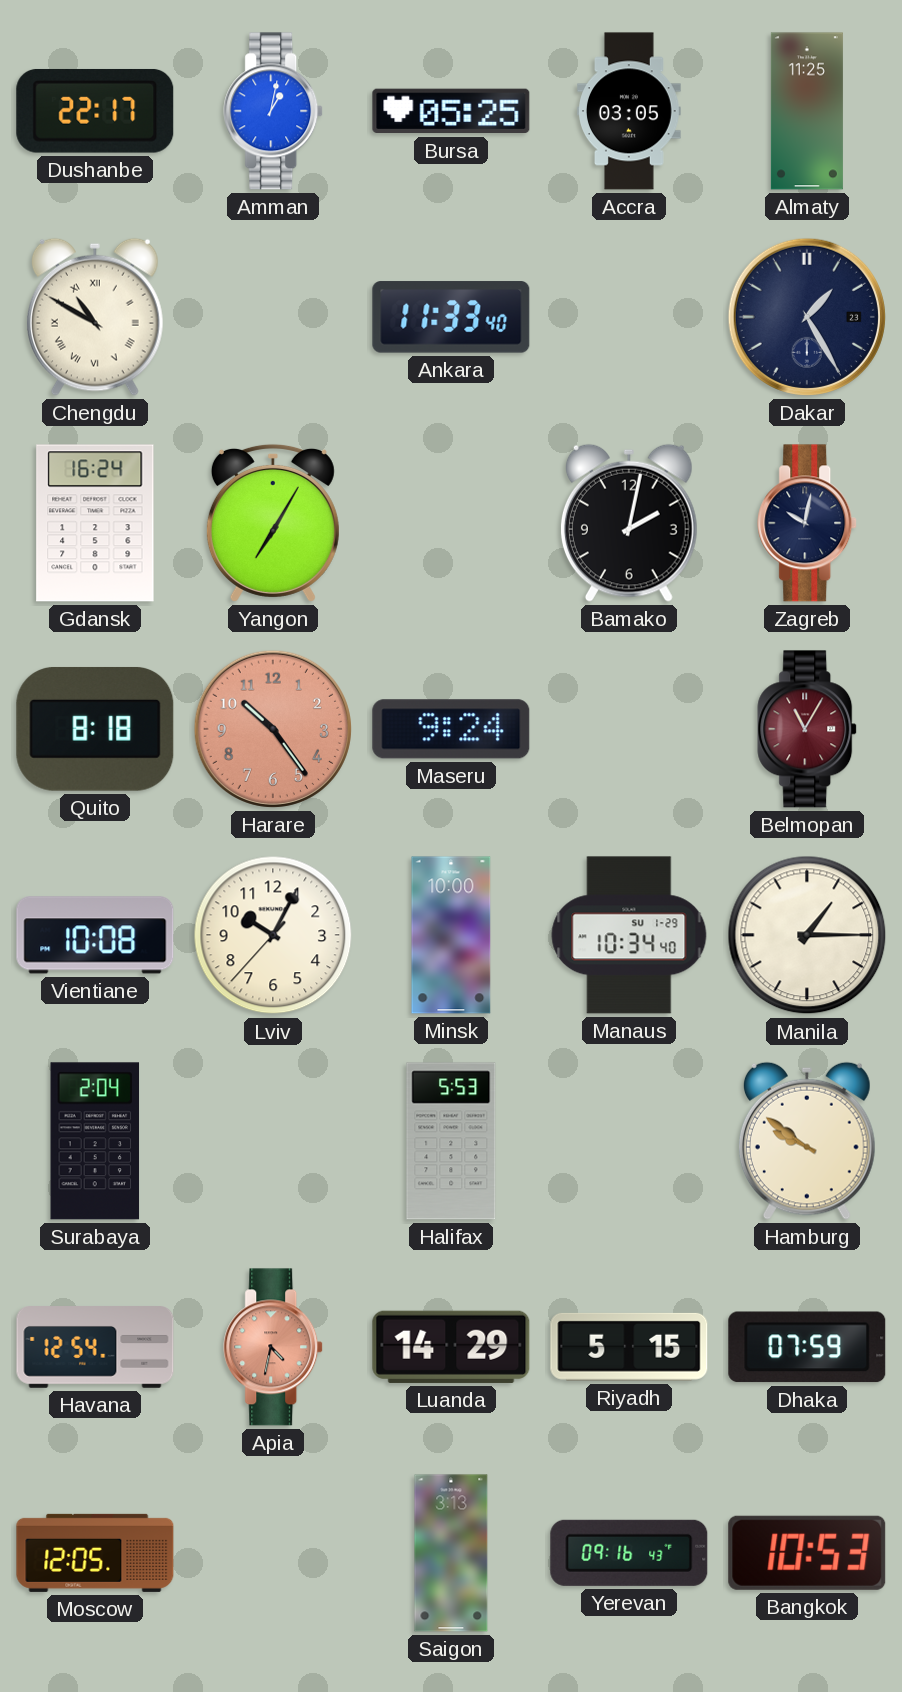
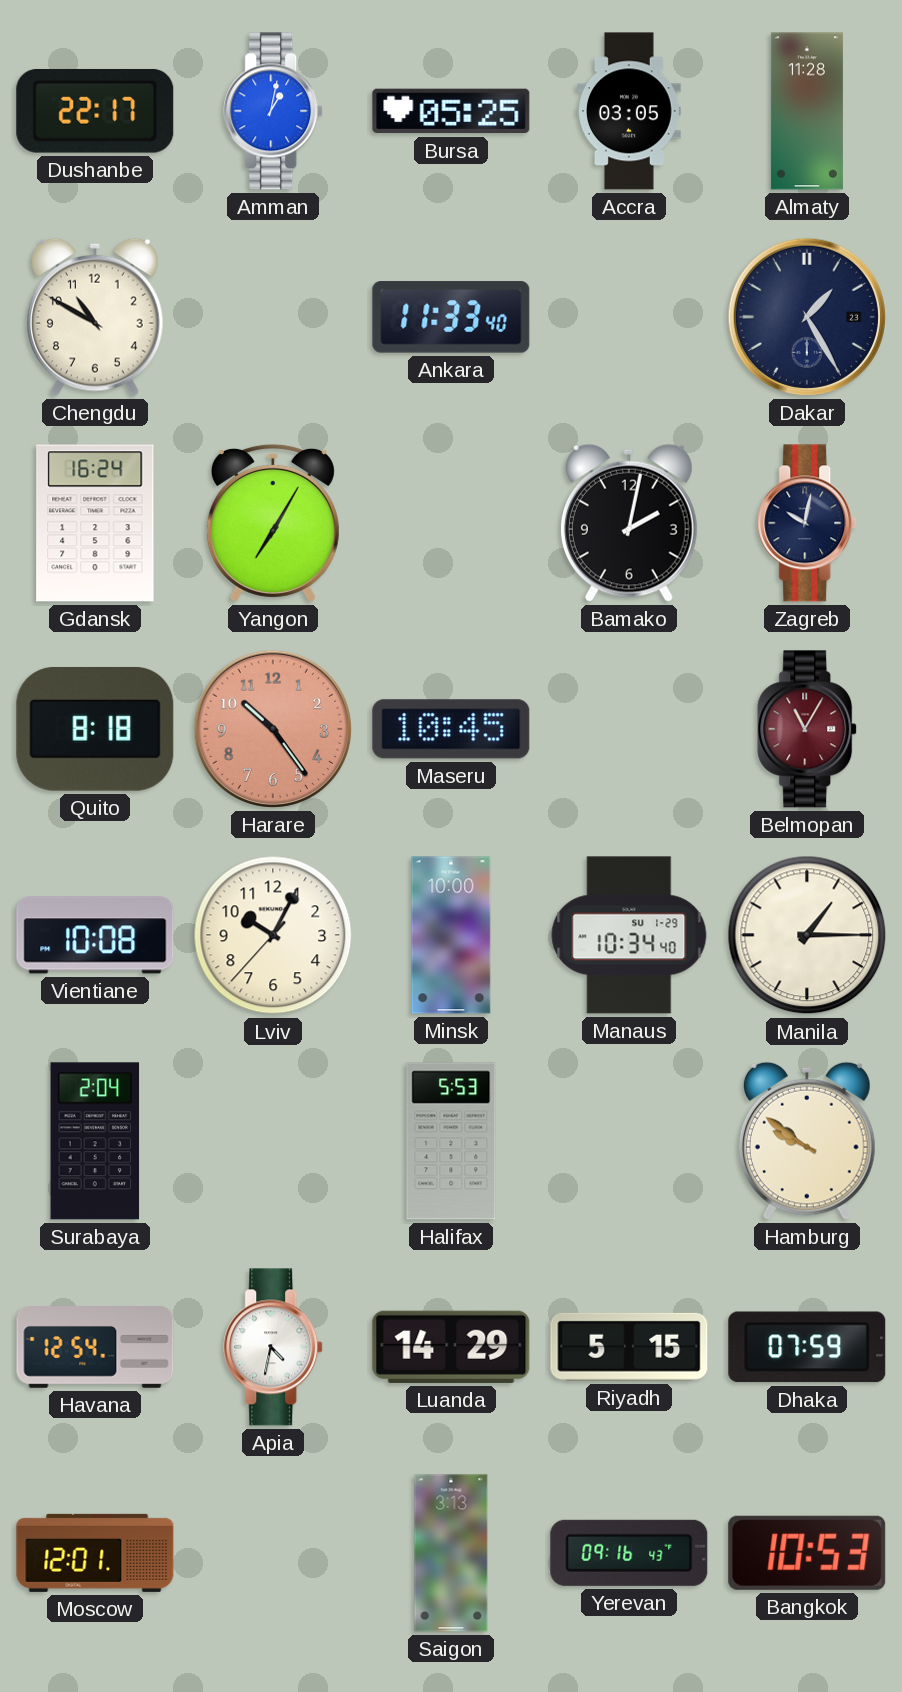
Almaty: 11:25 -> 11:28
Chengdu numerals: Roman -> Arabic
Maseru: 9:24 -> 10:45
Apia dial: salmon -> white
Moscow: 12:05 -> 12:01
